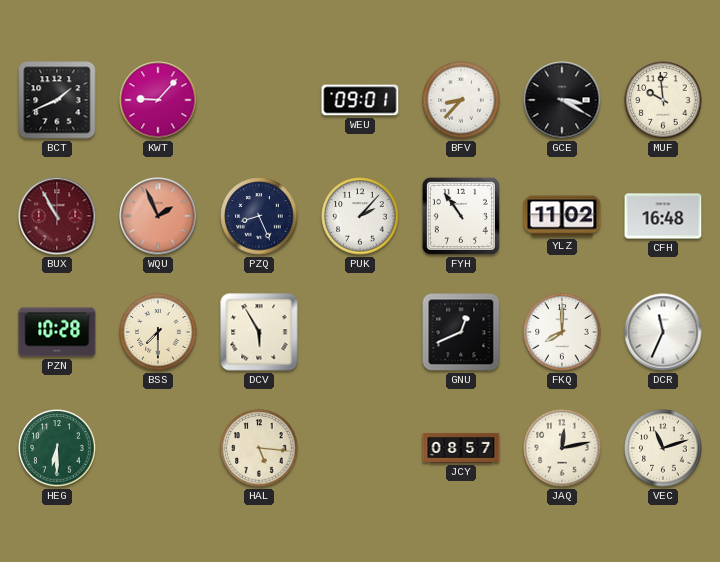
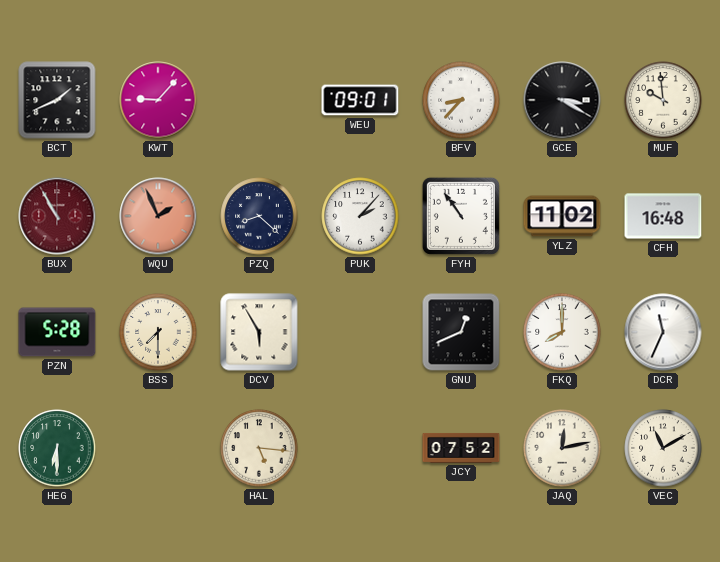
PZQ: 8:26 -> 8:22
PZN: 10:28 -> 5:28
JCY: 08:57 -> 07:52
VEC: 11:12 -> 11:10
